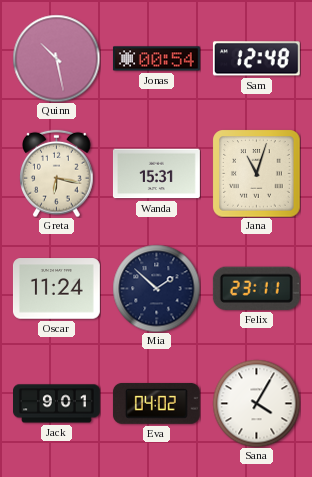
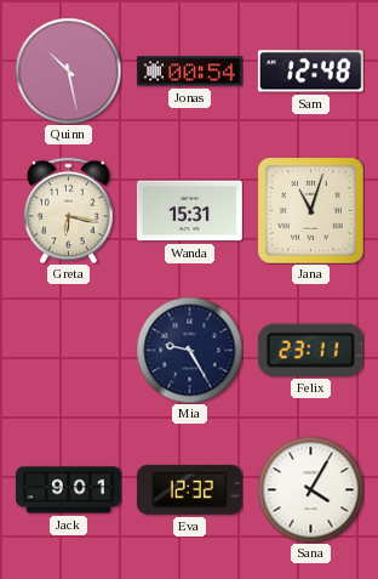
Oscar: 11:24 -> none
Mia: 1:52 -> 9:25
Eva: 04:02 -> 12:32
